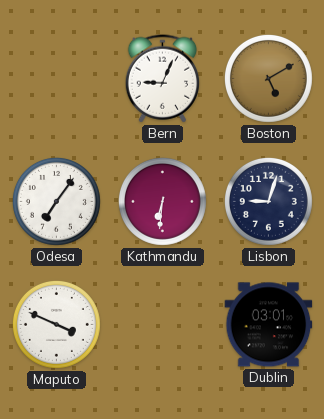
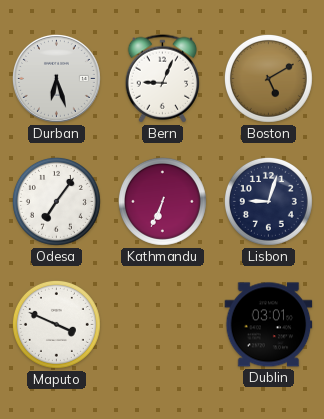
Durban: none -> 6:27
Kathmandu: 6:31 -> 6:34
